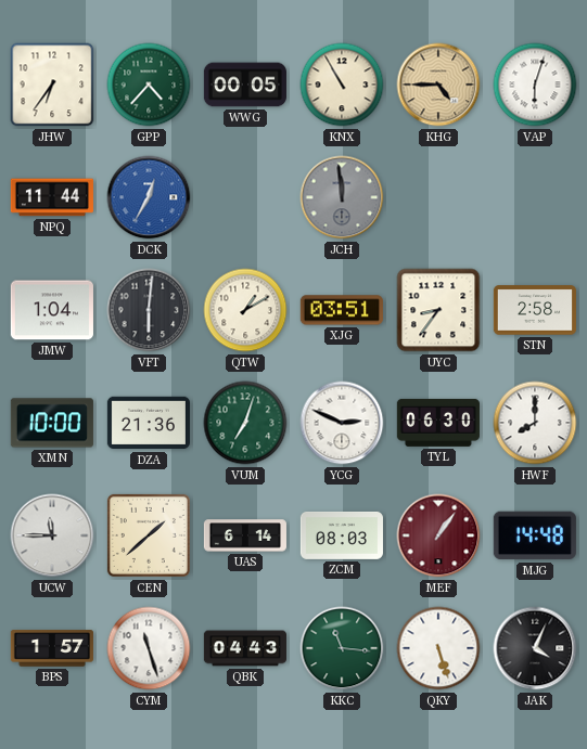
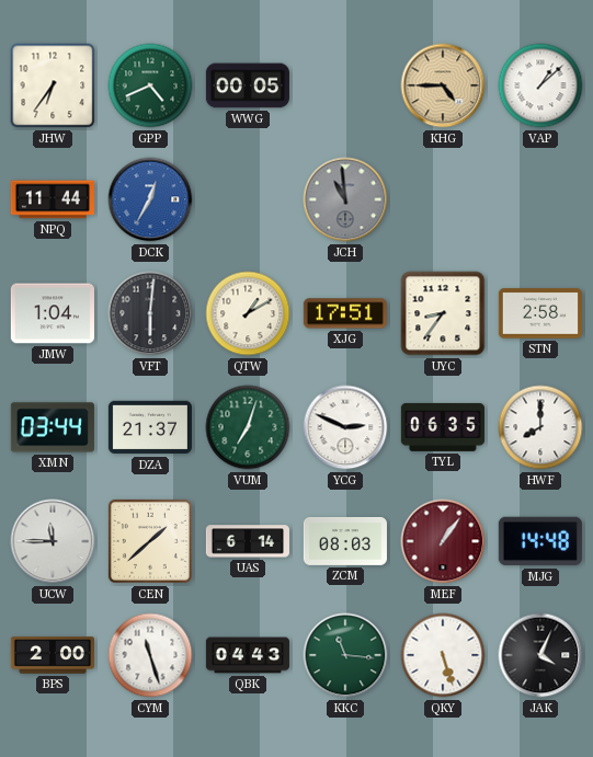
GPP: 4:37 -> 4:41
KNX: 10:55 -> none
VAP: 6:03 -> 1:08
JCH: 11:59 -> 10:59
XJG: 03:51 -> 17:51
XMN: 10:00 -> 03:44
DZA: 21:36 -> 21:37
TYL: 06:30 -> 06:35
BPS: 1:57 -> 2:00
